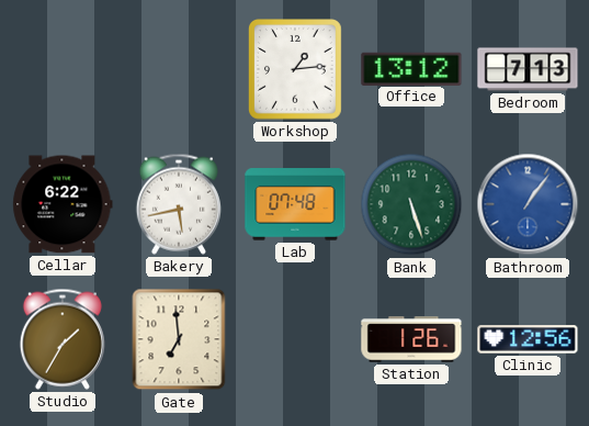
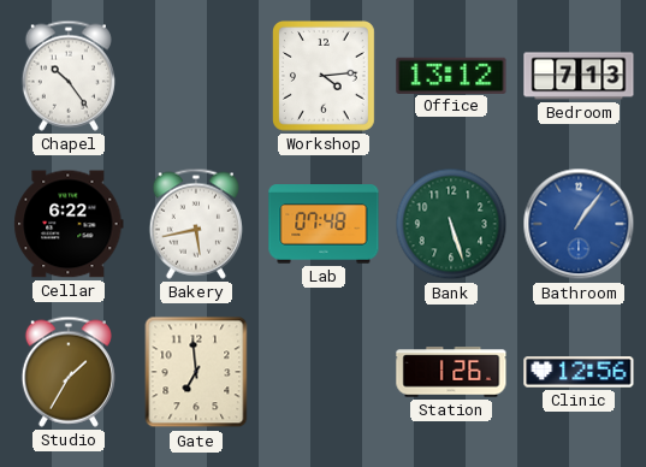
Chapel: none -> 10:24
Workshop: 1:14 -> 4:14
